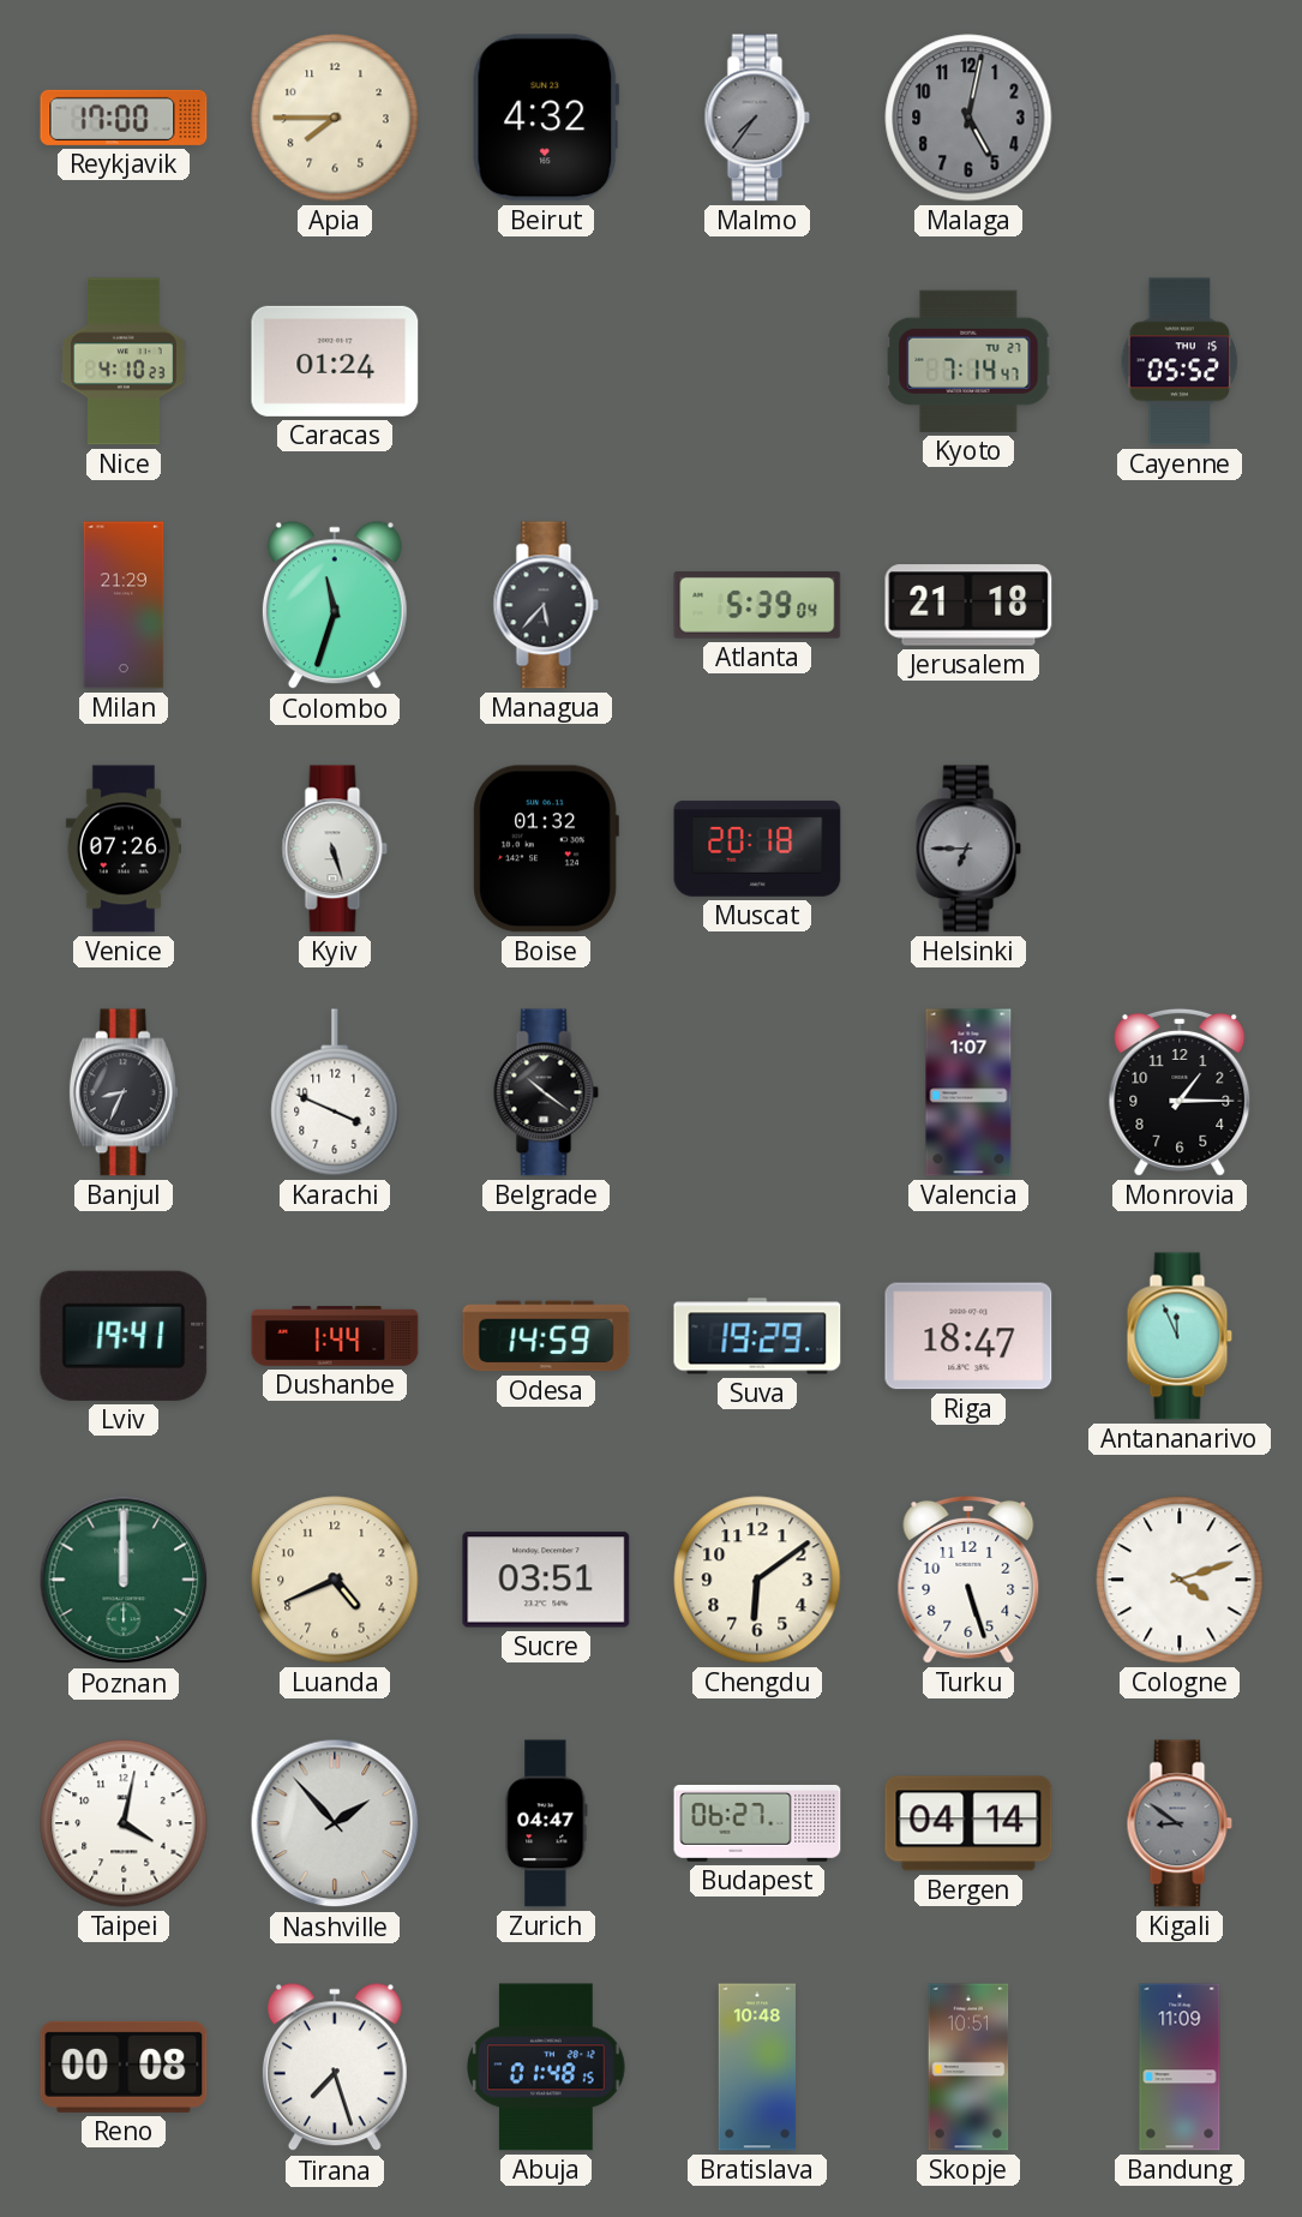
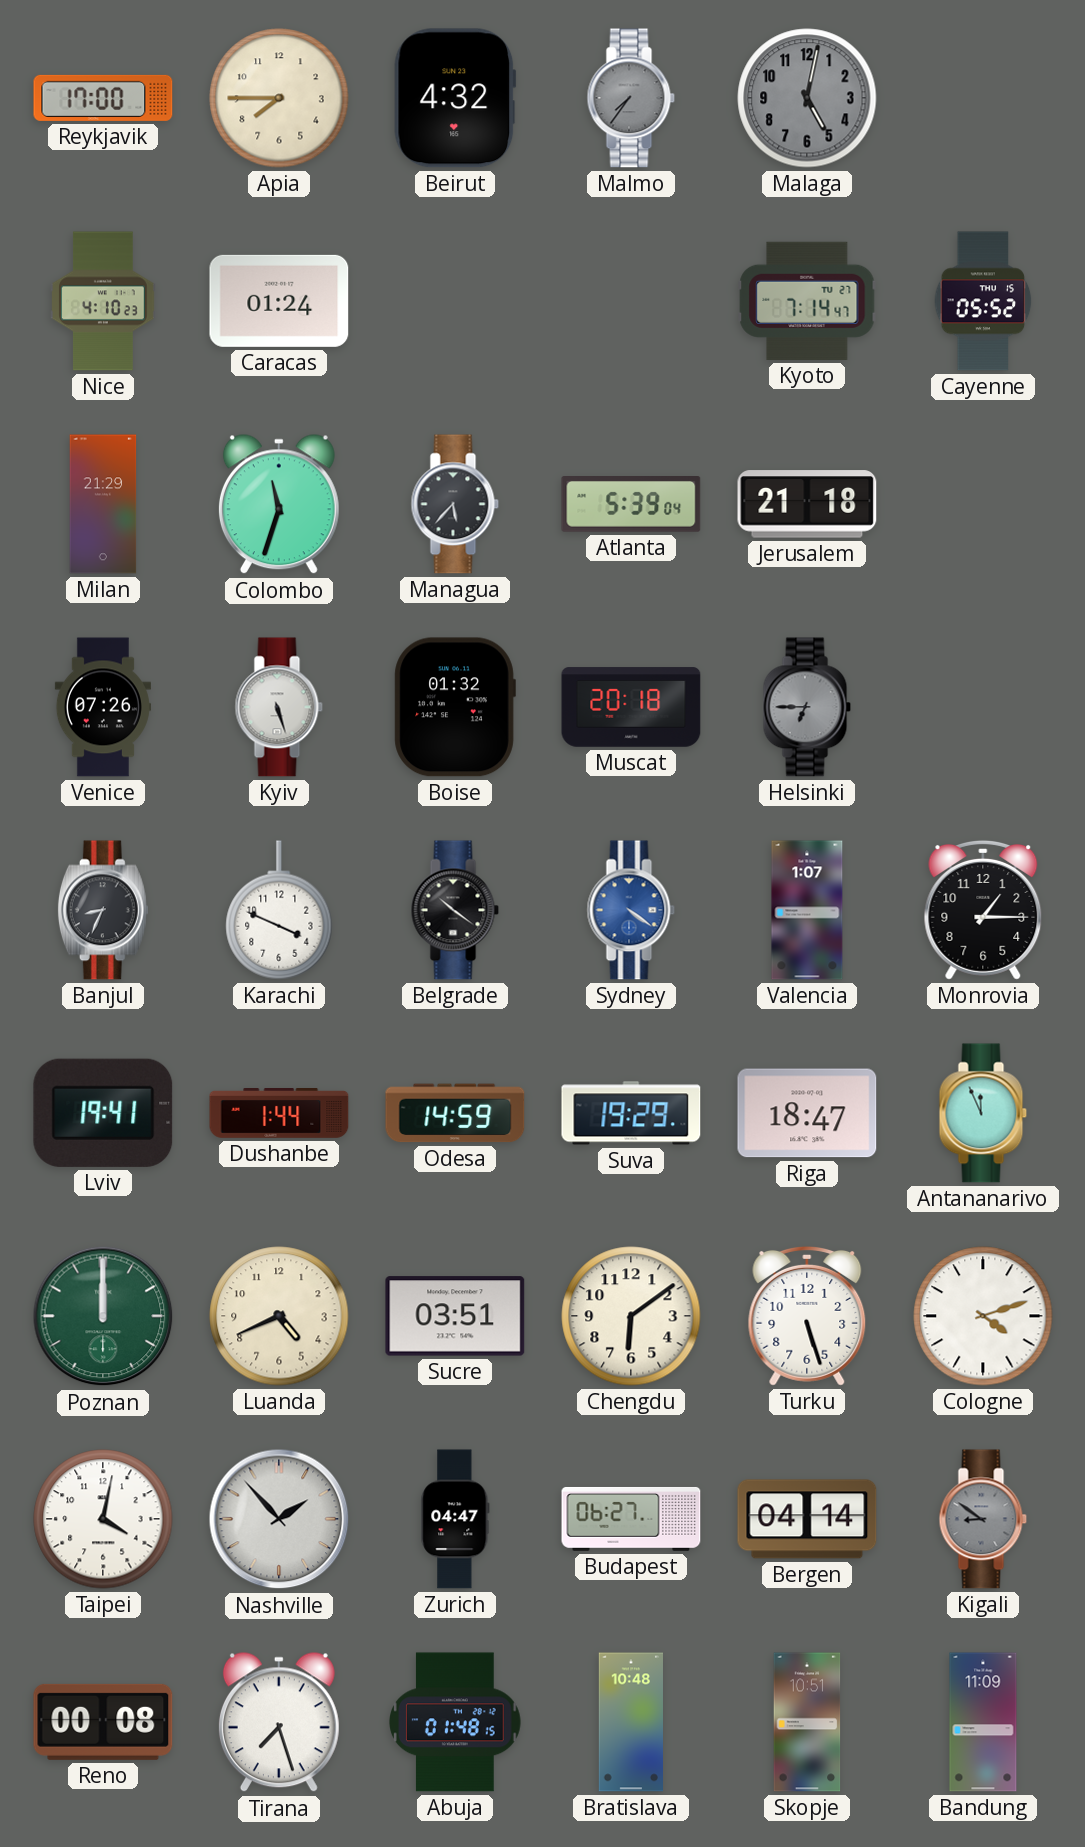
Sydney: none -> 4:21
